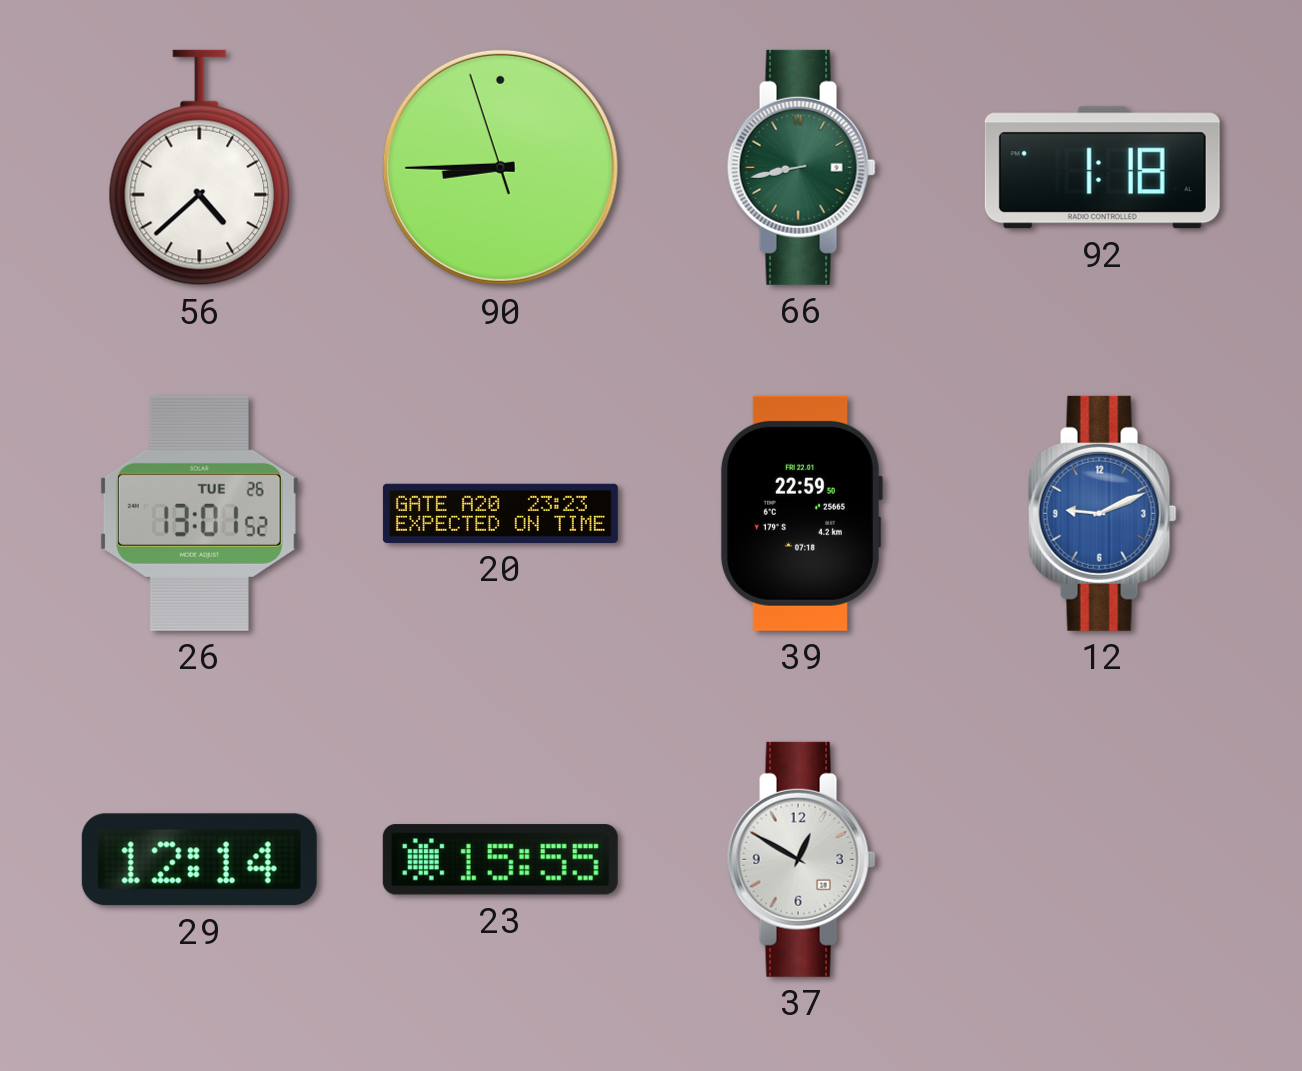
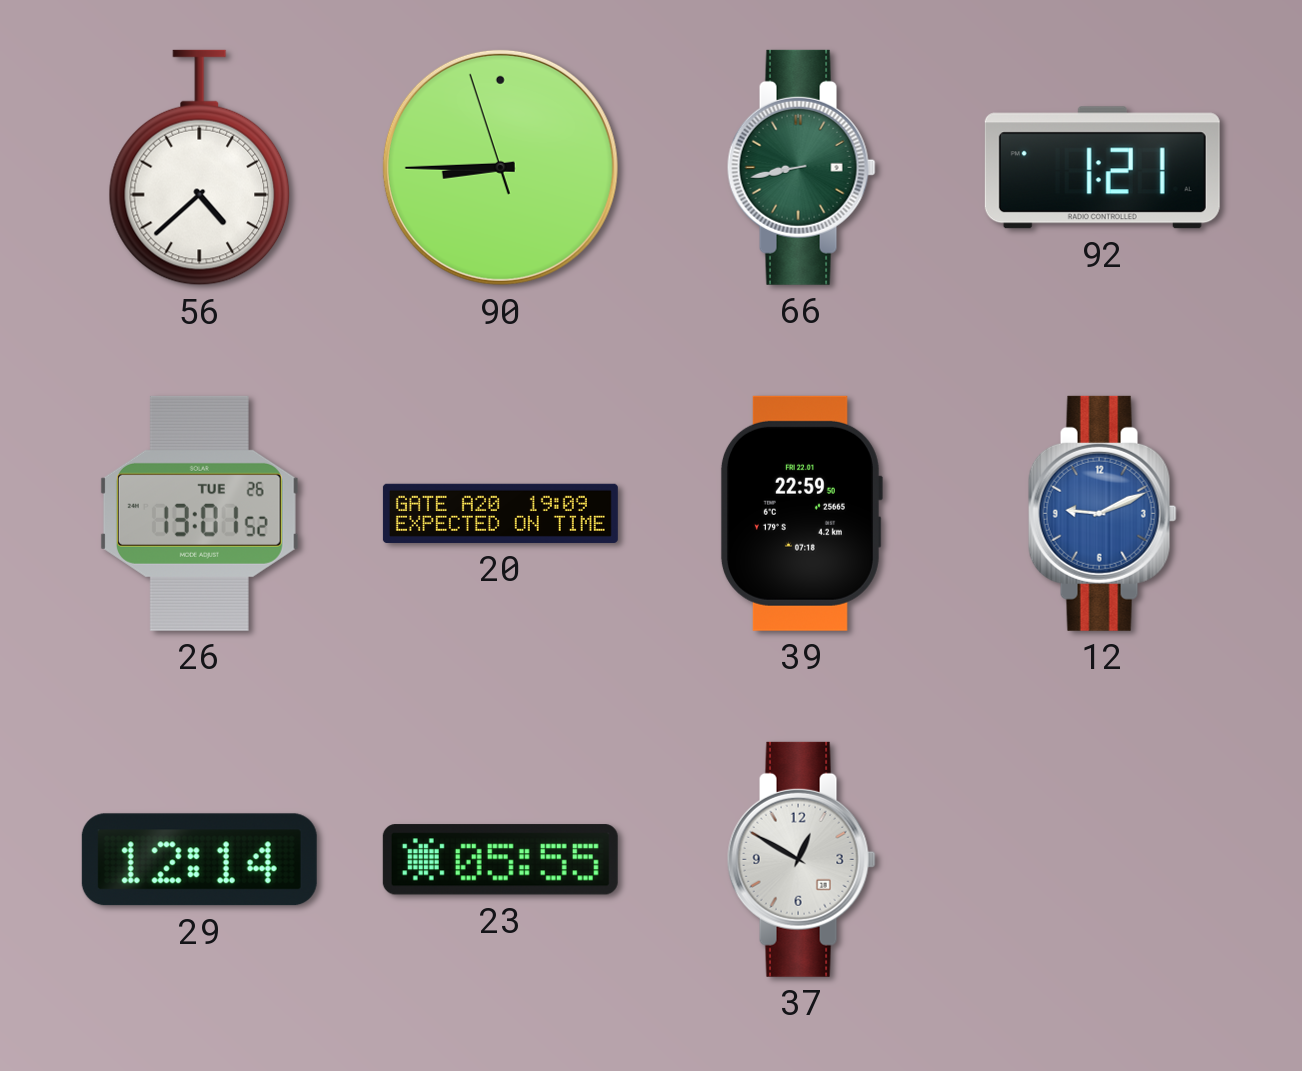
92: 1:18 -> 1:21
20: 23:23 -> 19:09
23: 15:55 -> 05:55
